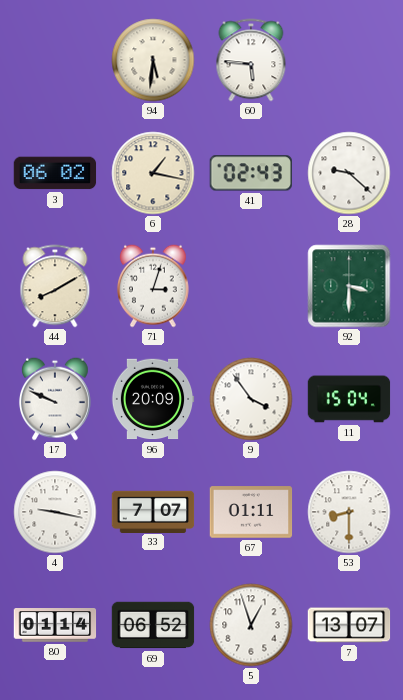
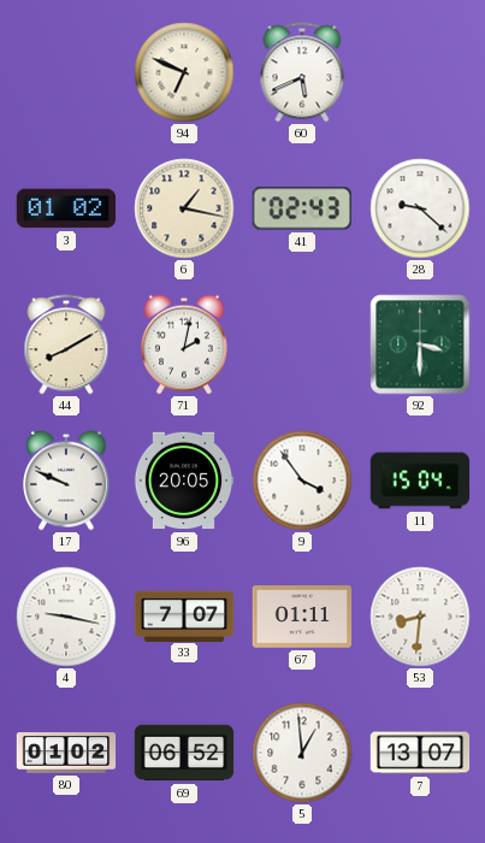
94: 5:31 -> 6:49
60: 5:46 -> 5:41
3: 06:02 -> 01:02
71: 3:03 -> 2:02
96: 20:09 -> 20:05
53: 8:30 -> 8:31
80: 01:14 -> 01:02
5: 12:57 -> 12:59
